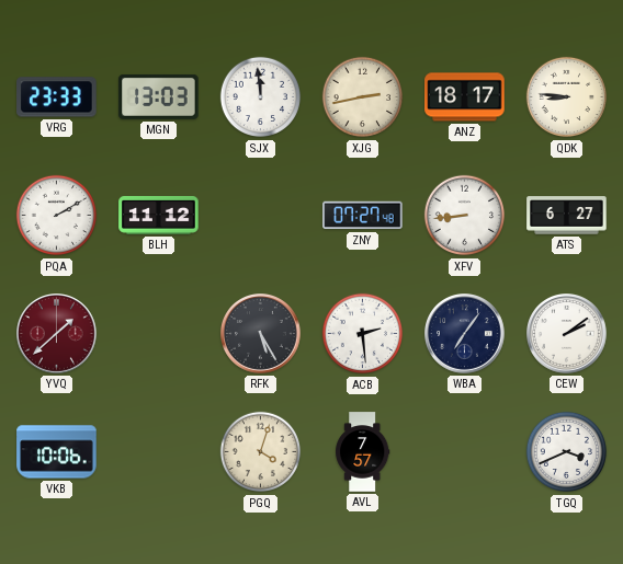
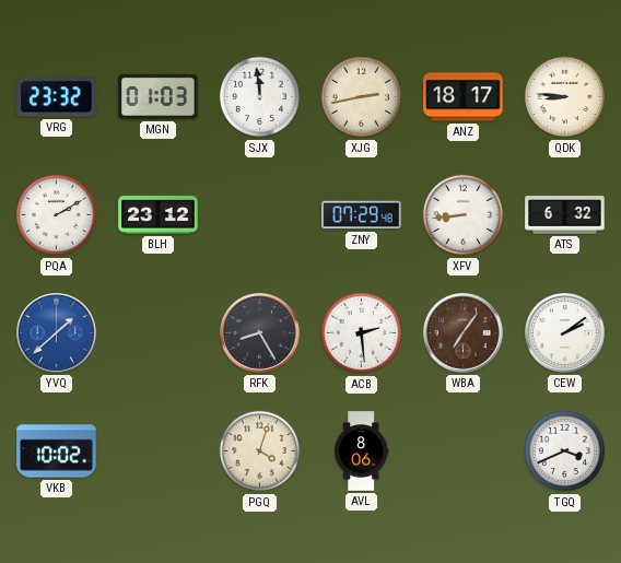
VRG: 23:33 -> 23:32
MGN: 13:03 -> 01:03
BLH: 11:12 -> 23:12
ZNY: 07:27 -> 07:29
ATS: 6:27 -> 6:32
YVQ dial: burgundy -> blue
RFK: 5:25 -> 8:25
WBA dial: navy -> brown
VKB: 10:06 -> 10:02
AVL: 7:57 -> 8:06
